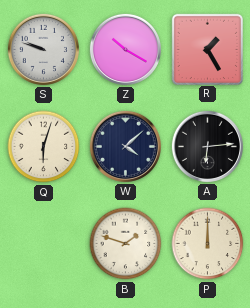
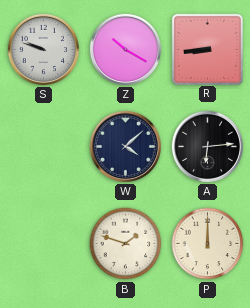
R: 1:25 -> 8:44
Q: 6:03 -> none
